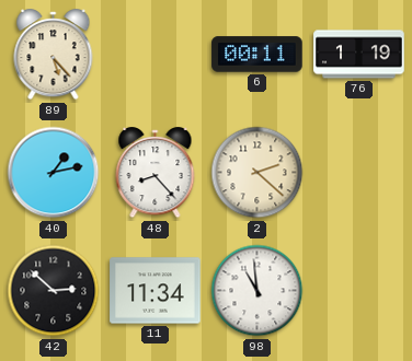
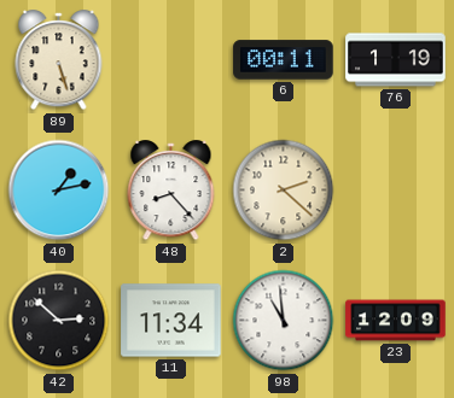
89: 5:23 -> 5:27
23: none -> 12:09
